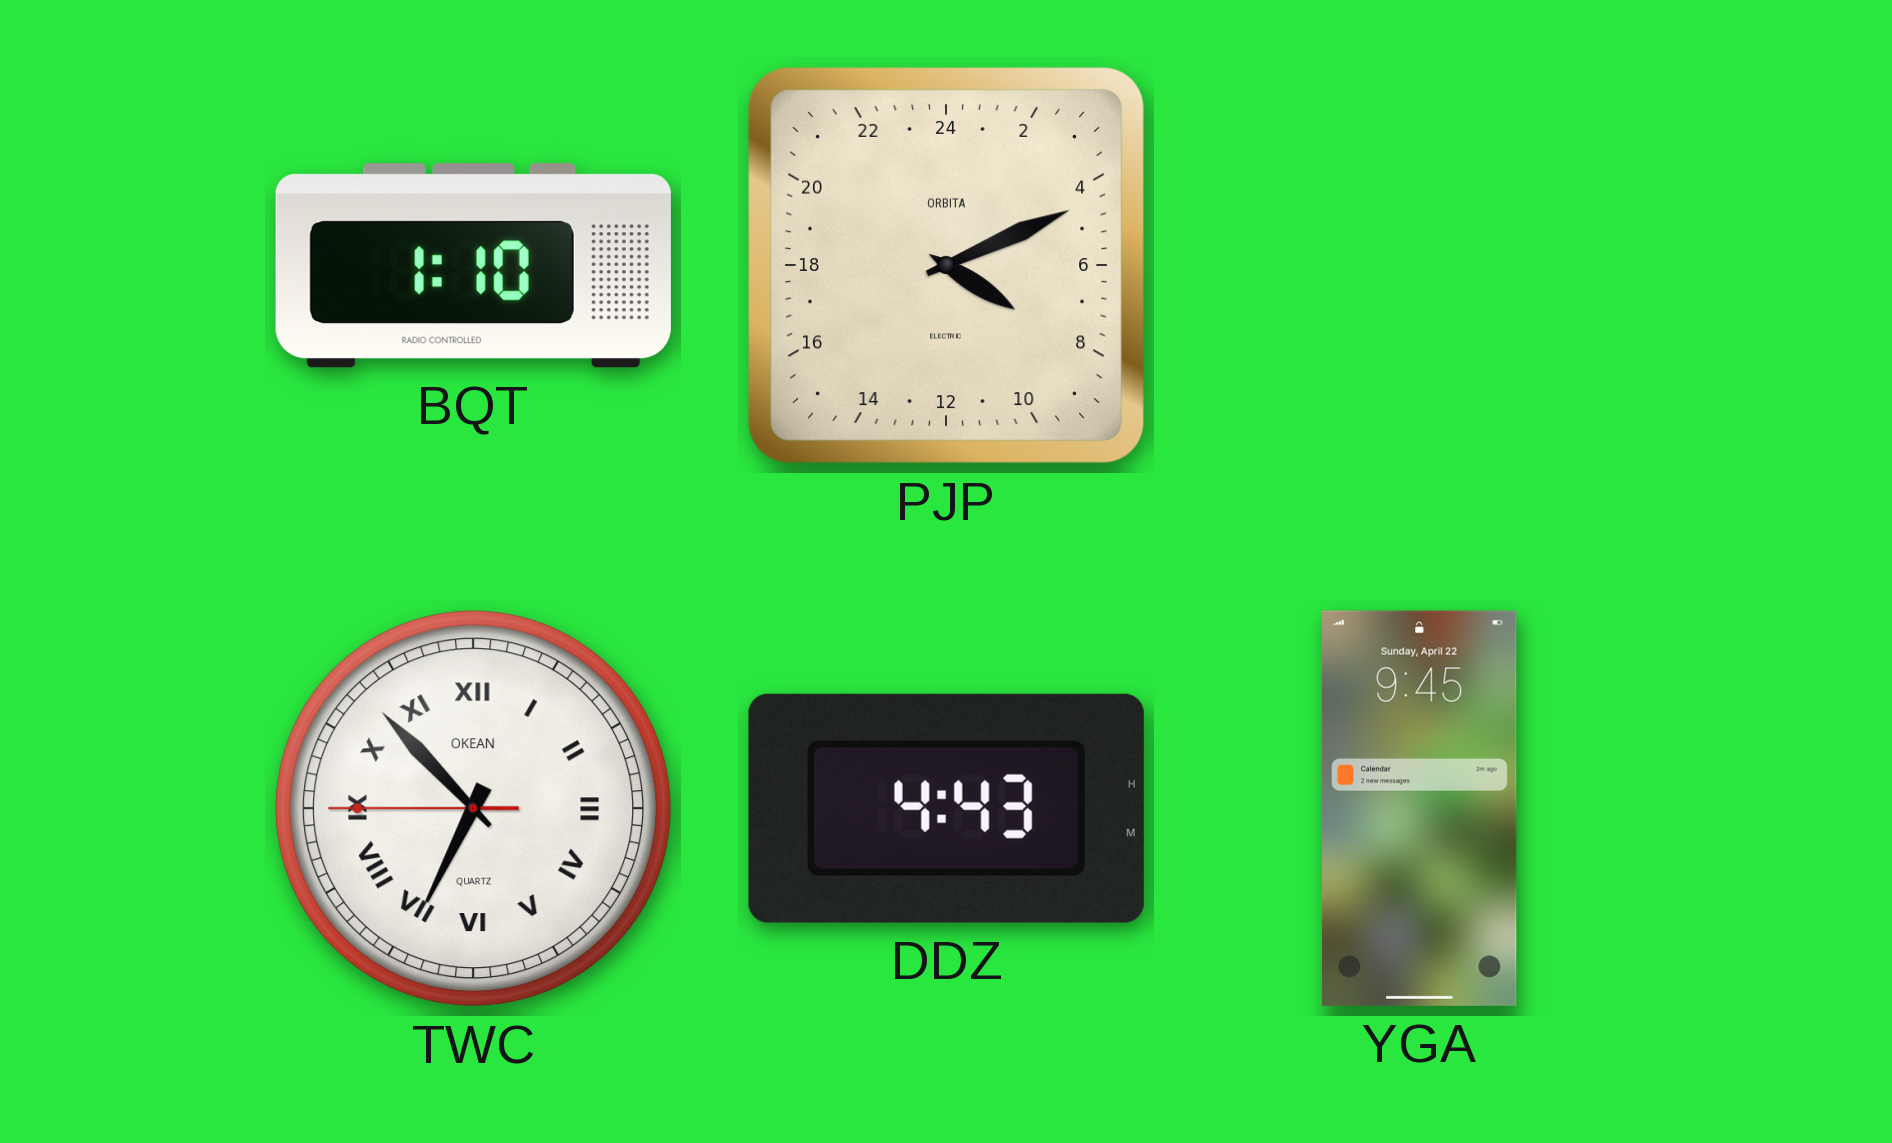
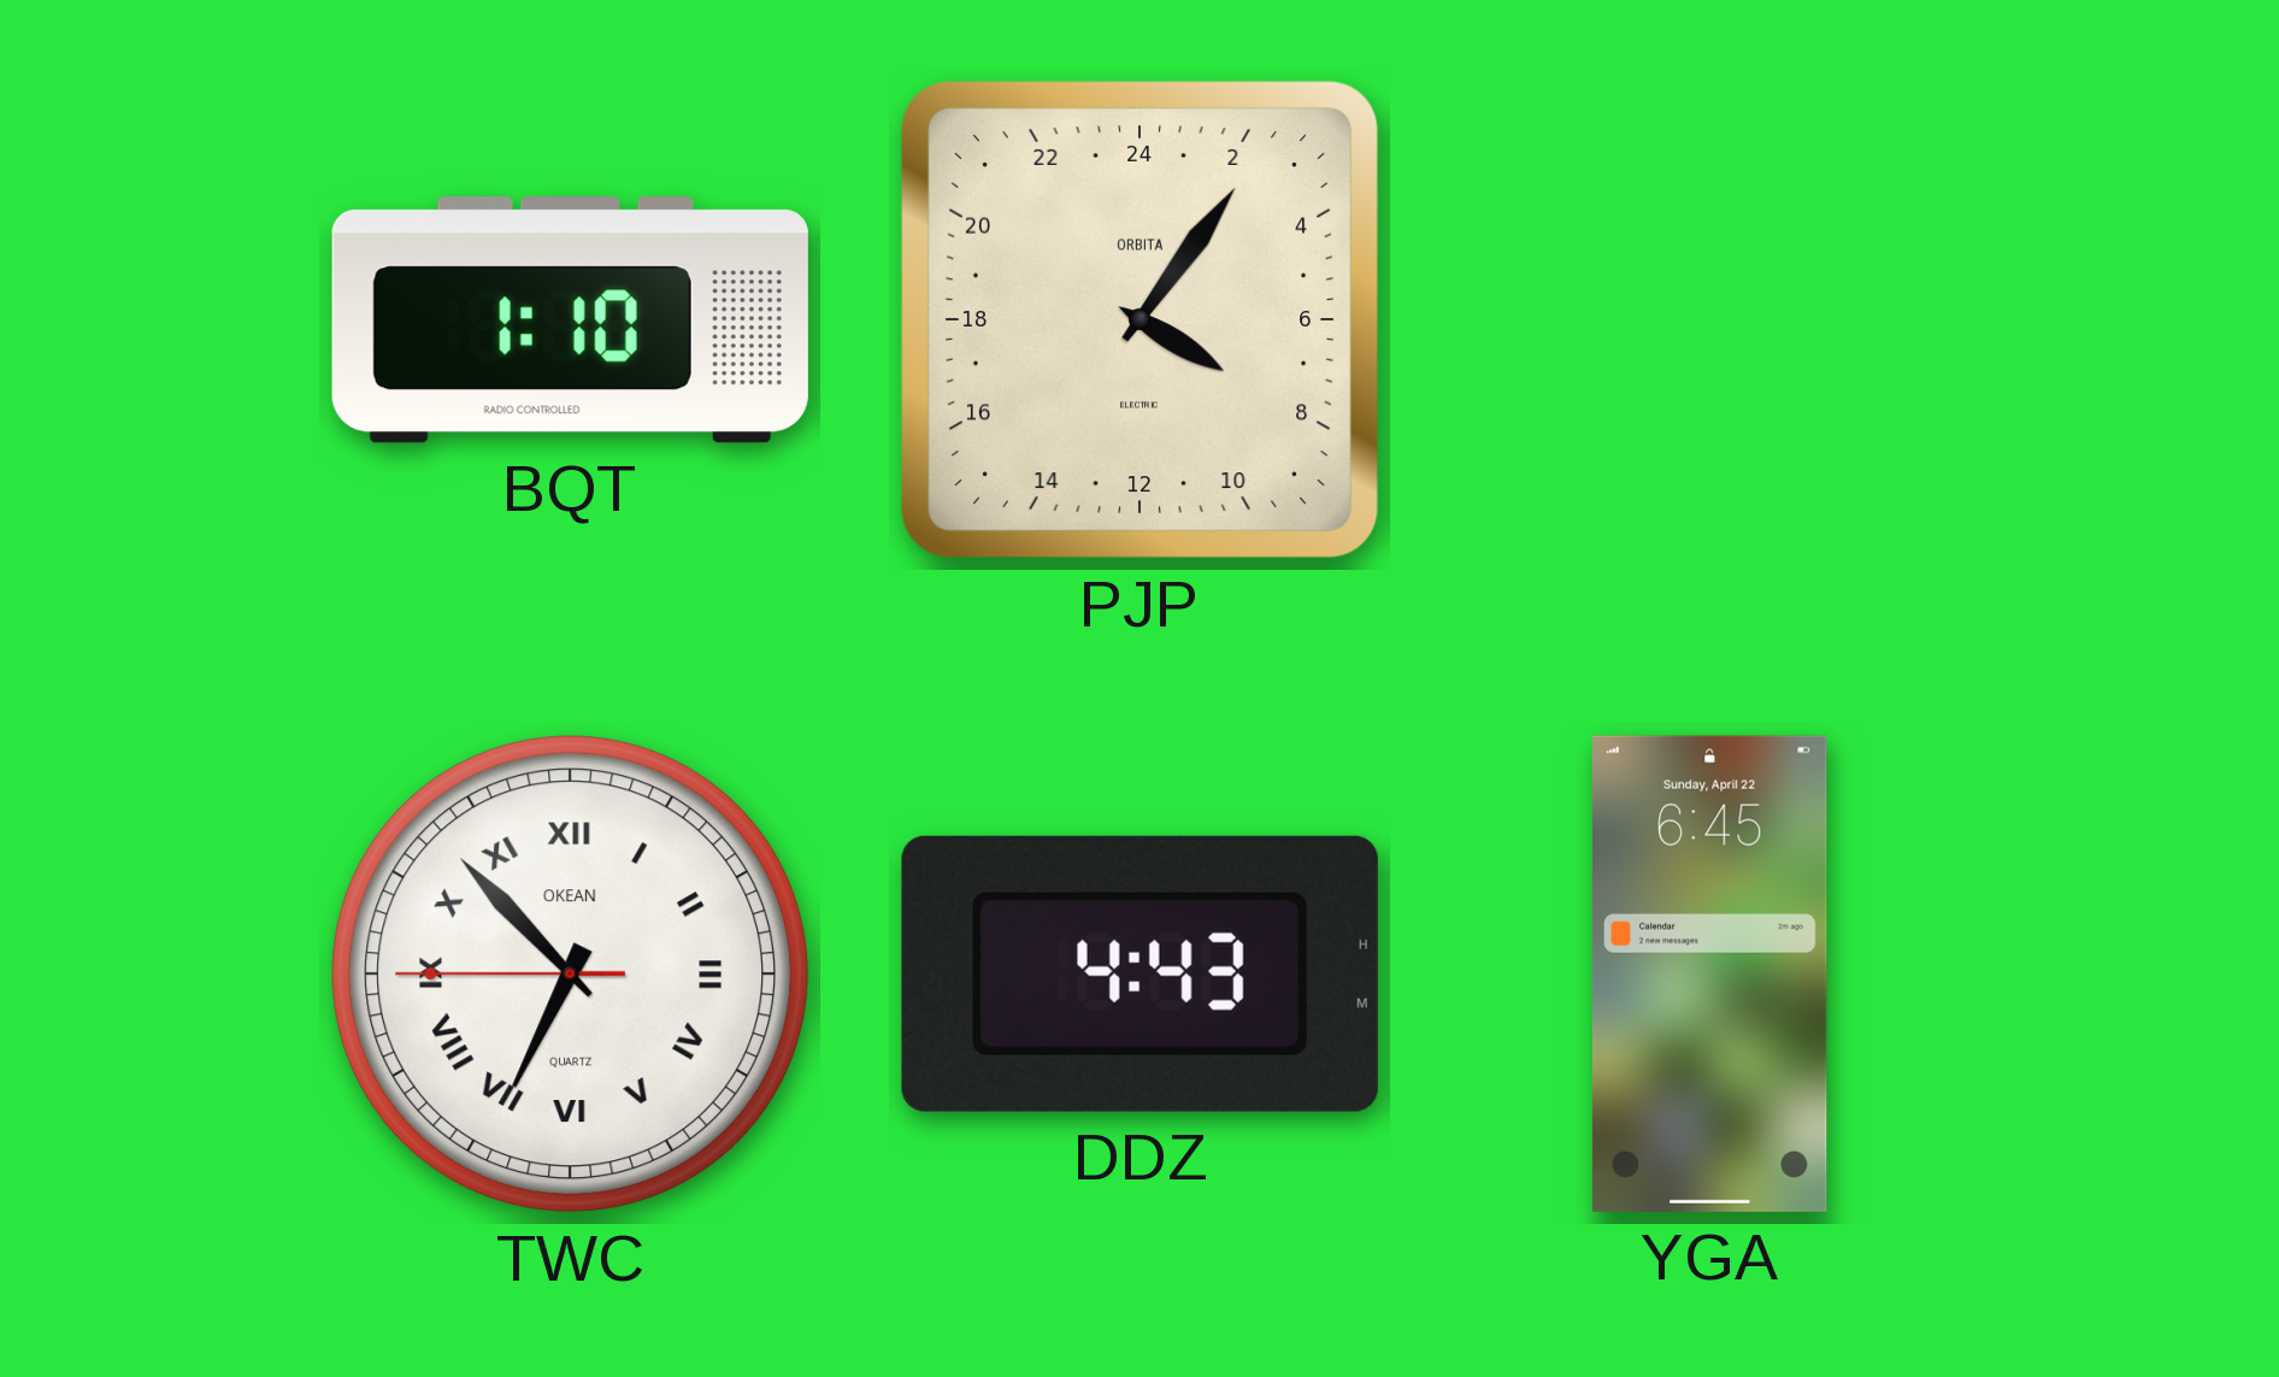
PJP: 8:11 -> 8:06
YGA: 9:45 -> 6:45
